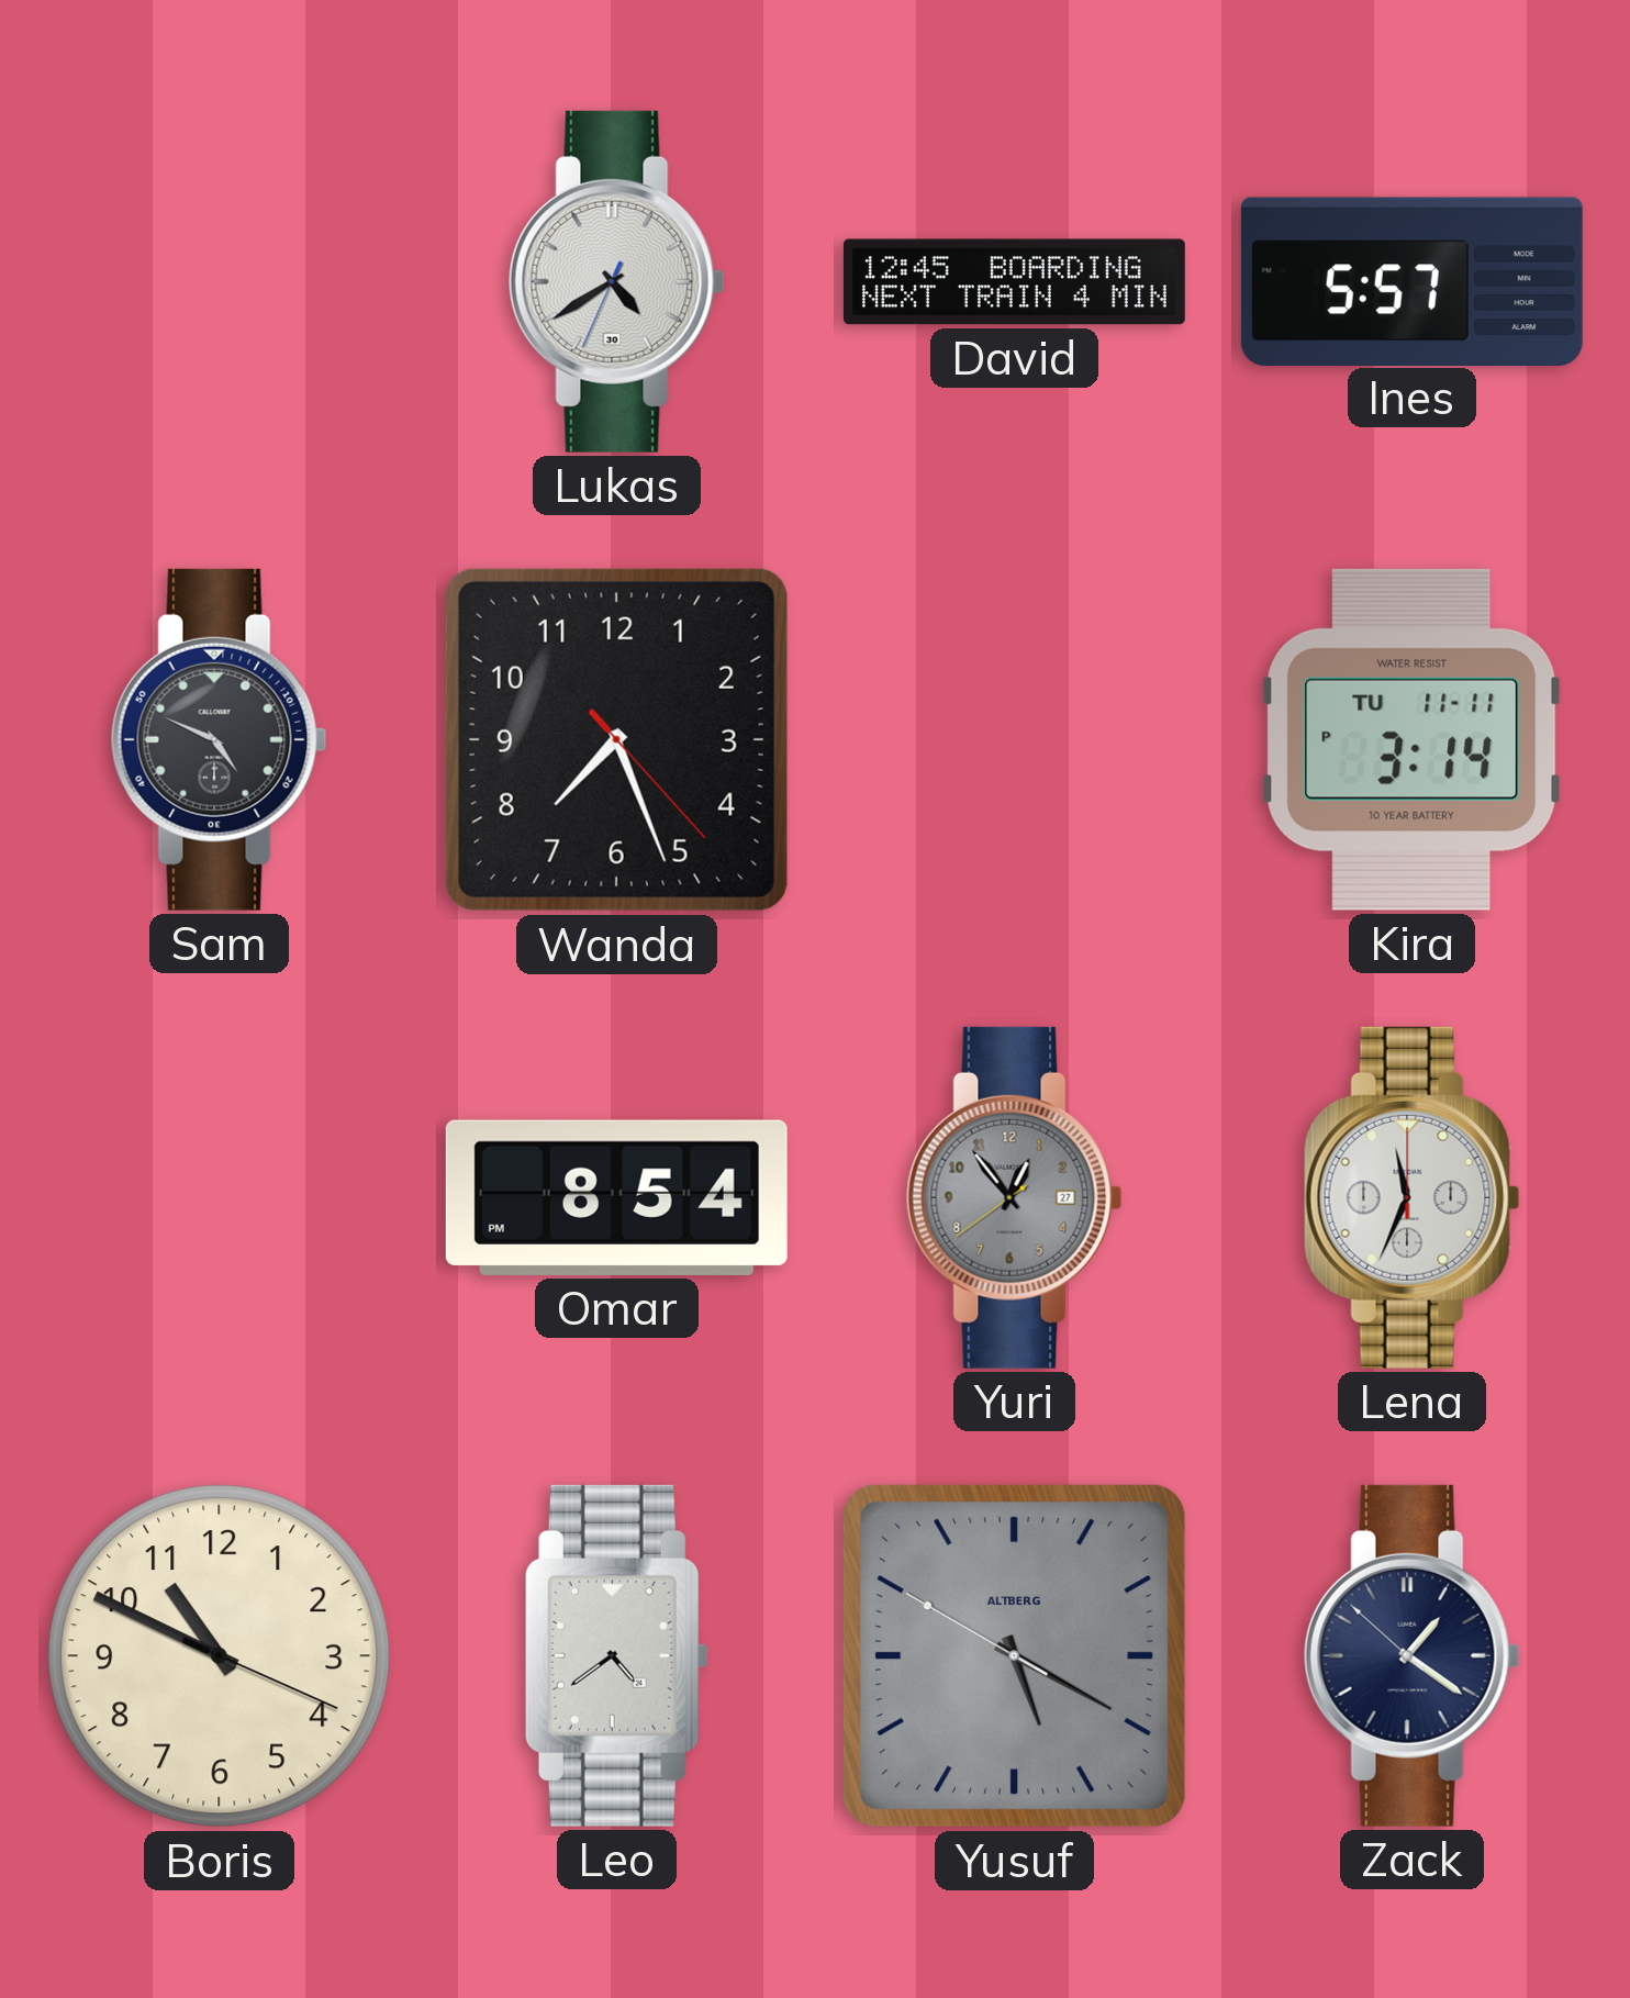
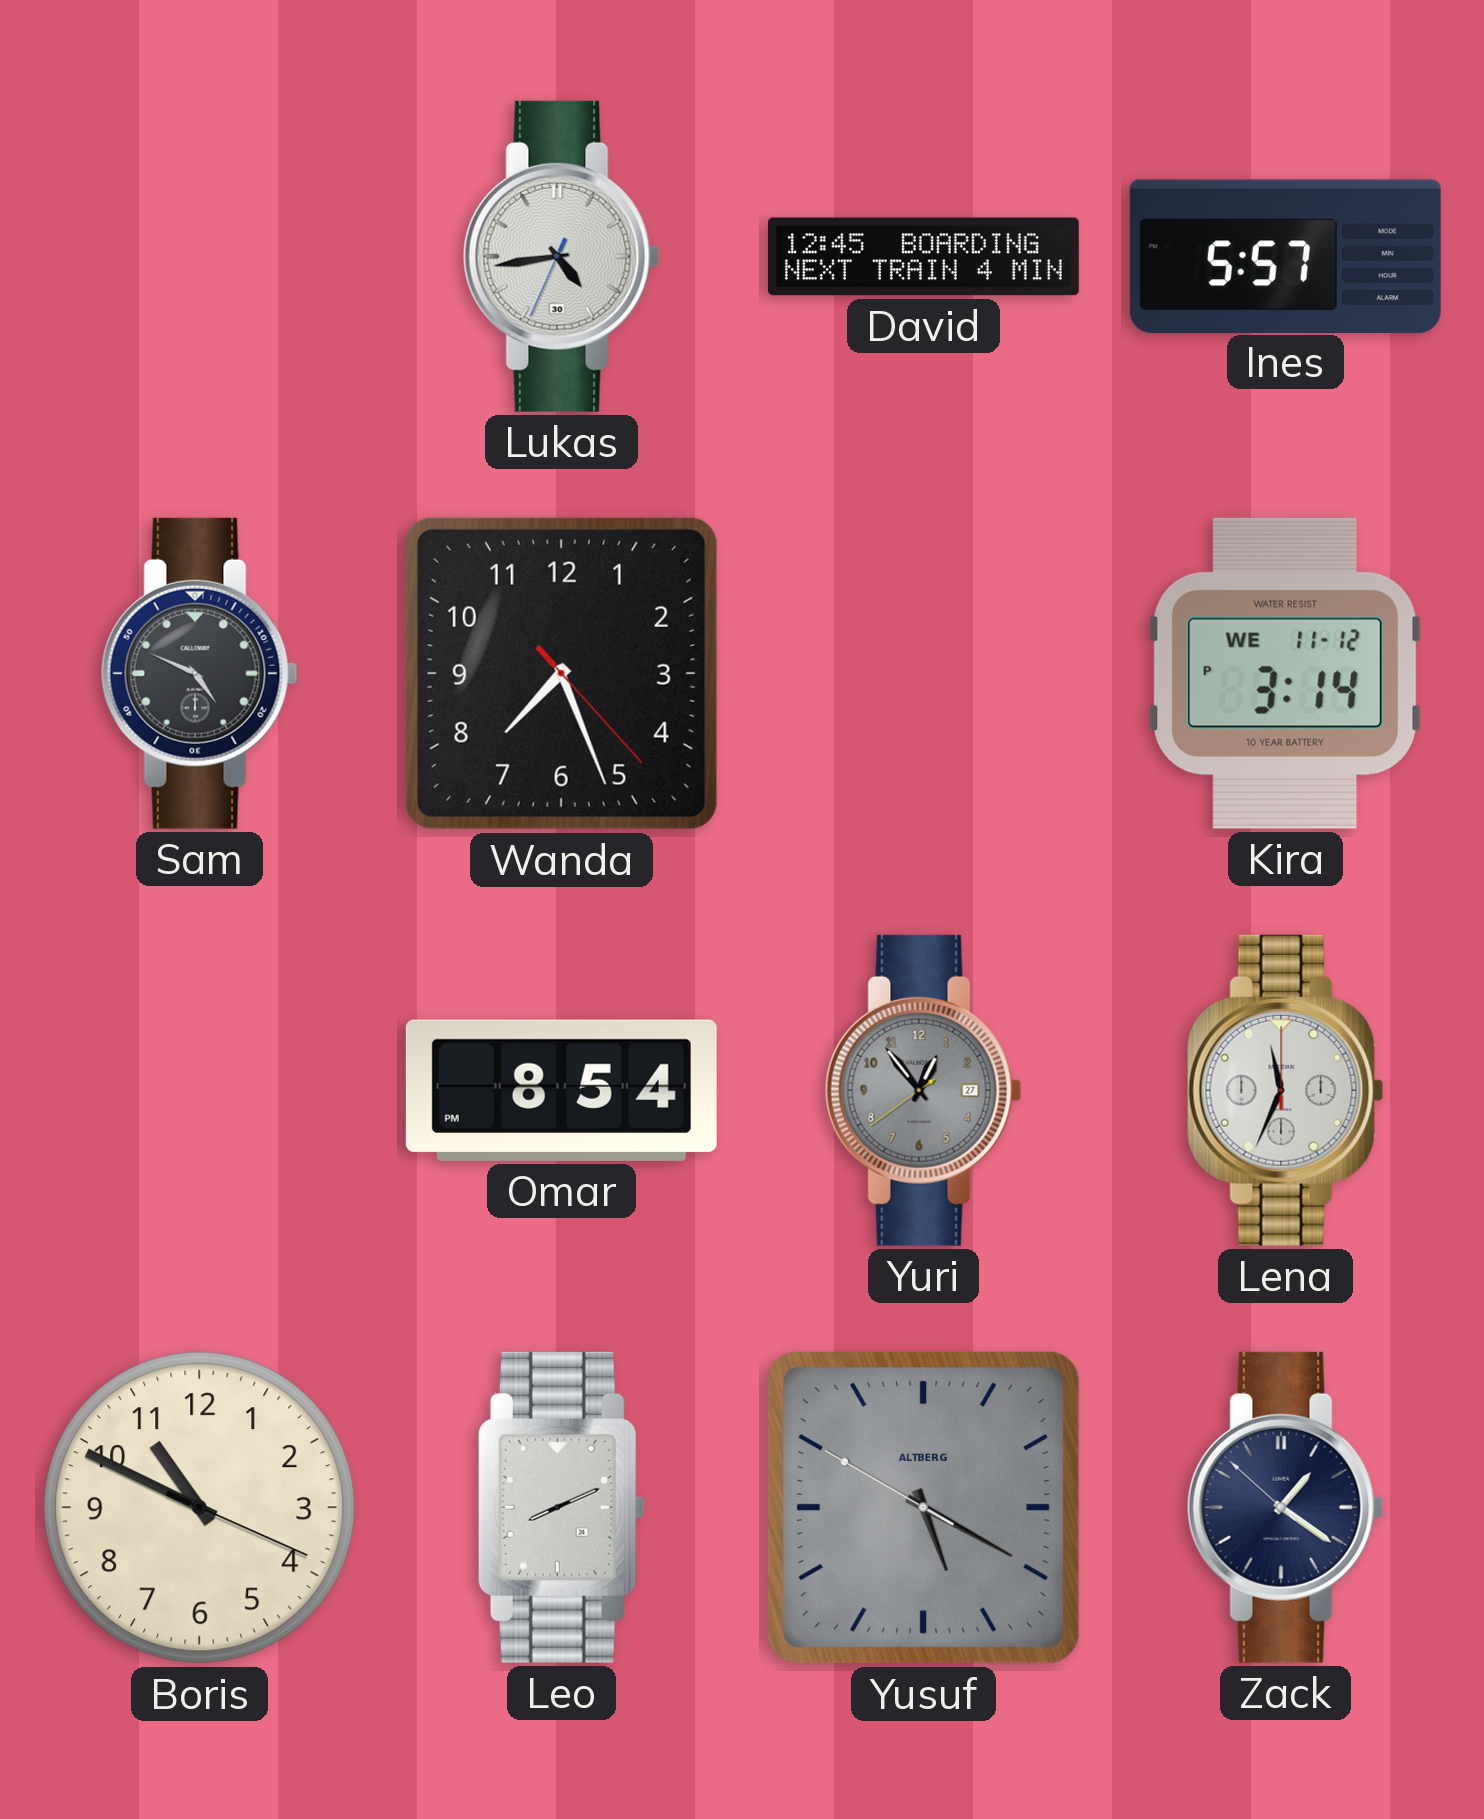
Lukas: 4:39 -> 4:43
Kira date: TU 11-11 -> WE 11-12
Leo: 4:39 -> 8:11
